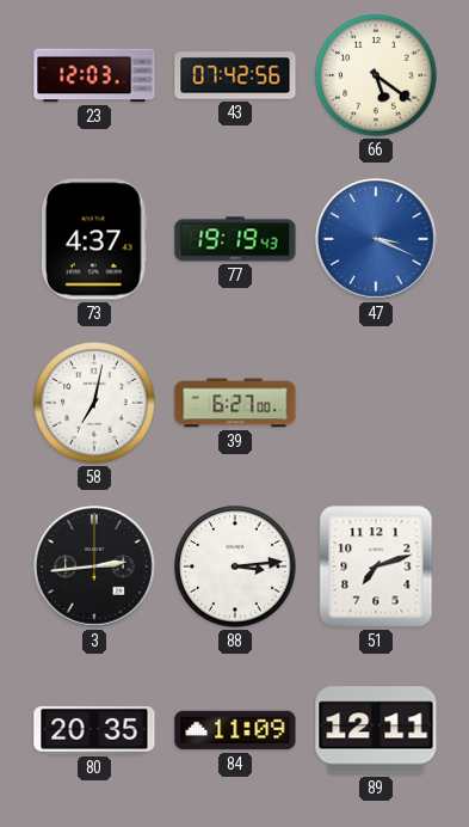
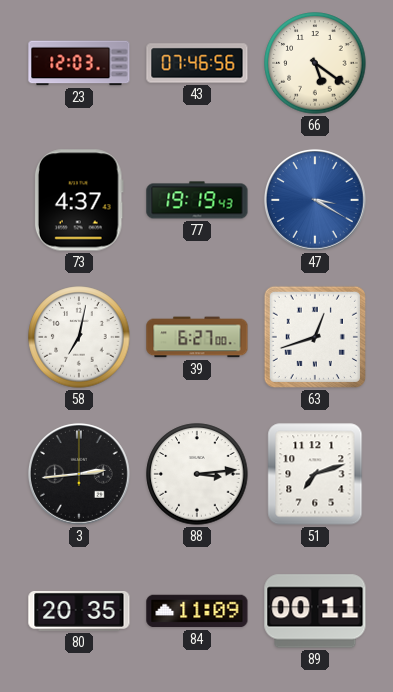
43: 07:42 -> 07:46
47: 3:19 -> 3:20
63: none -> 12:42
89: 12:11 -> 00:11
